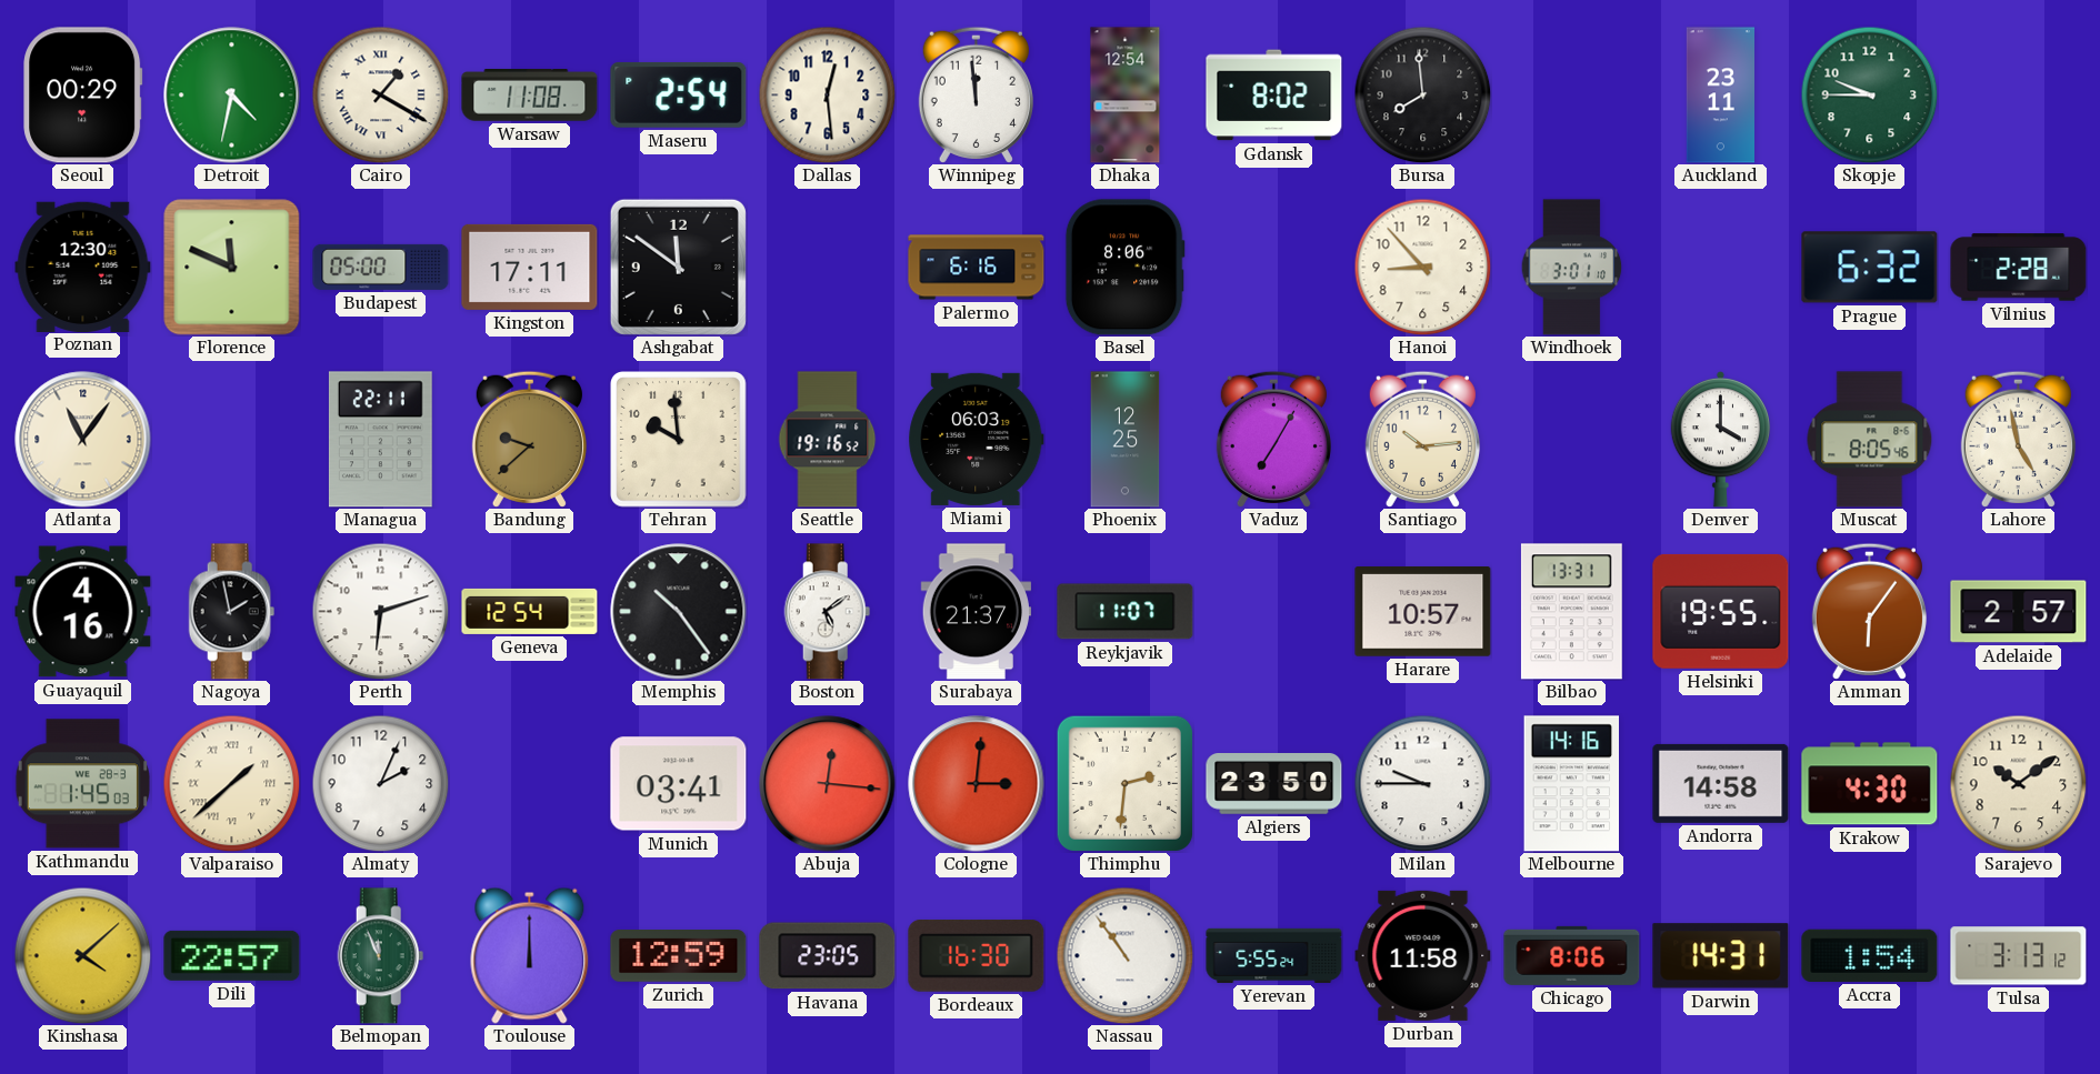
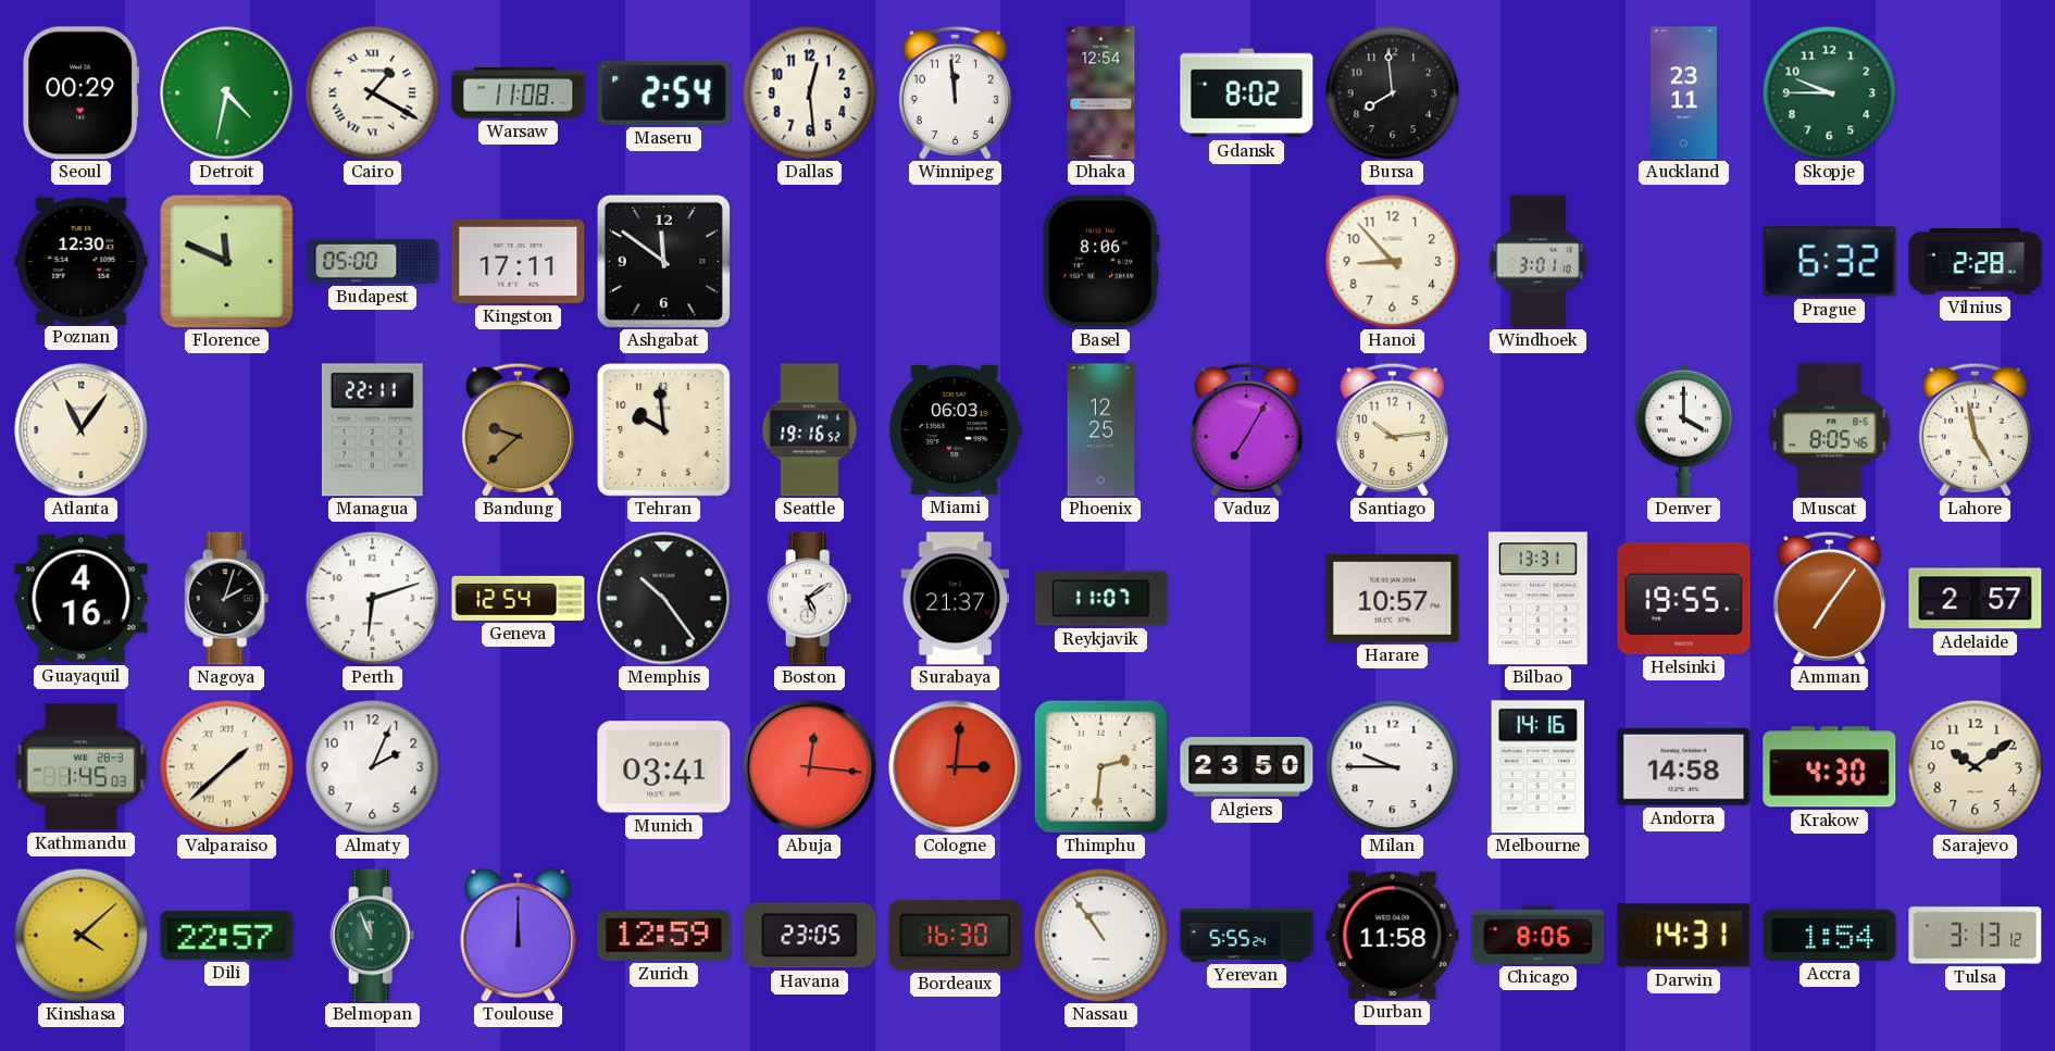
Palermo: 6:16 -> none
Nagoya: 1:58 -> 2:03
Amman: 6:06 -> 7:06
